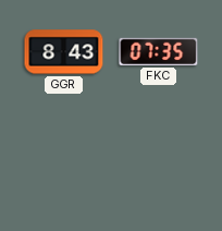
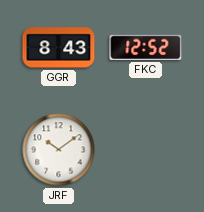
FKC: 07:35 -> 12:52
JRF: none -> 10:09
